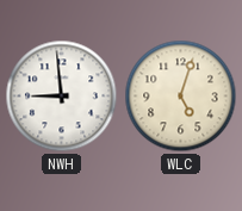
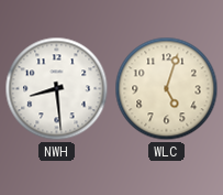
NWH: 8:59 -> 8:29
